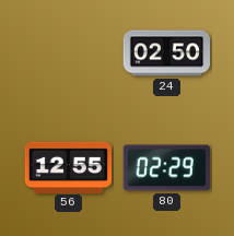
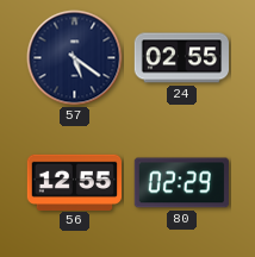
57: none -> 5:21
24: 02:50 -> 02:55
